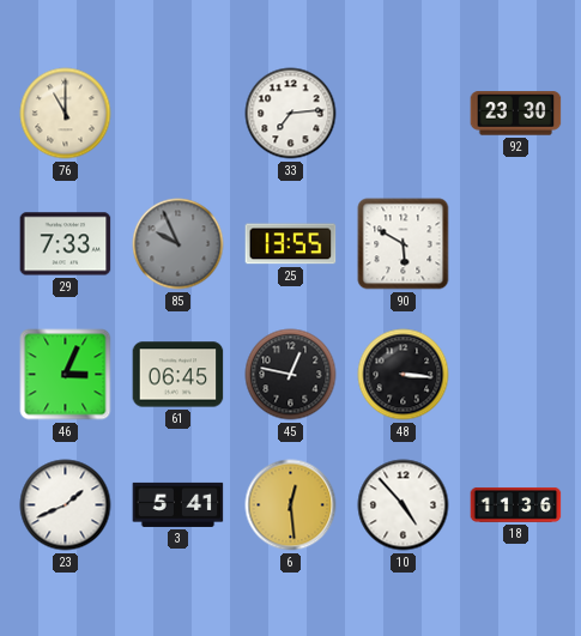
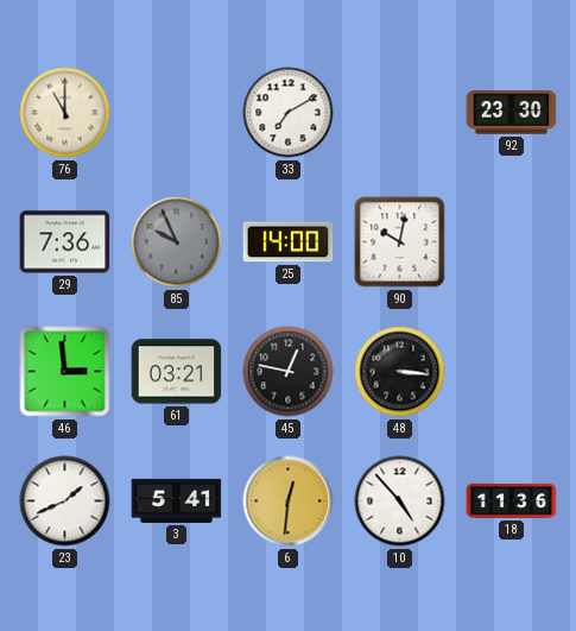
33: 7:14 -> 7:10
29: 7:33 -> 7:36
25: 13:55 -> 14:00
90: 5:50 -> 10:02
46: 3:04 -> 2:59
61: 06:45 -> 03:21
6: 12:29 -> 12:31
